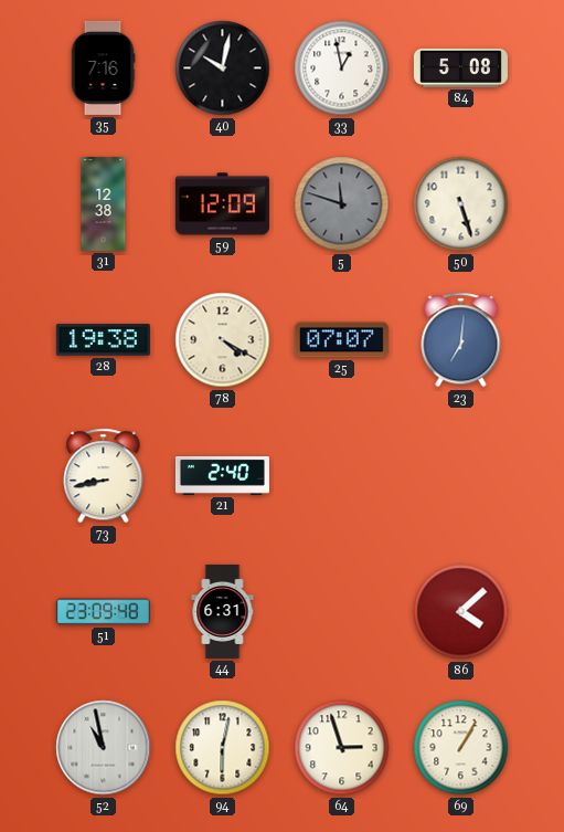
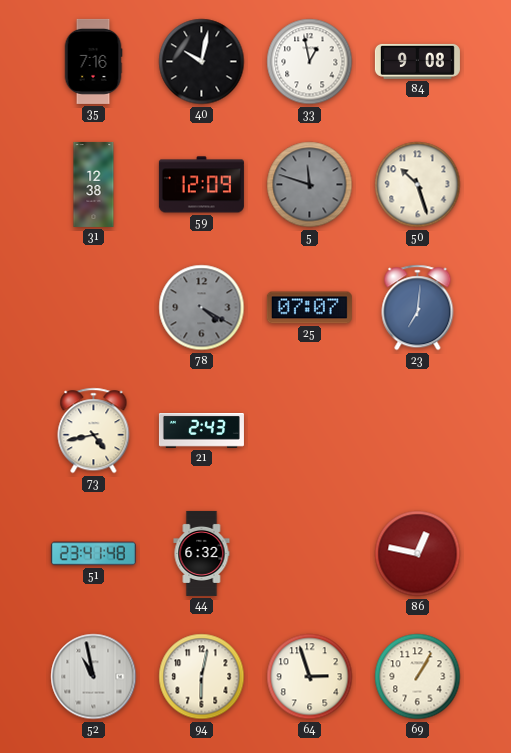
84: 5:08 -> 9:08
50: 5:27 -> 10:27
28: 19:38 -> none
78 dial: cream -> grey
73: 8:43 -> 4:43
21: 2:40 -> 2:43
51: 23:09 -> 23:41
44: 6:31 -> 6:32
86: 4:08 -> 12:47
